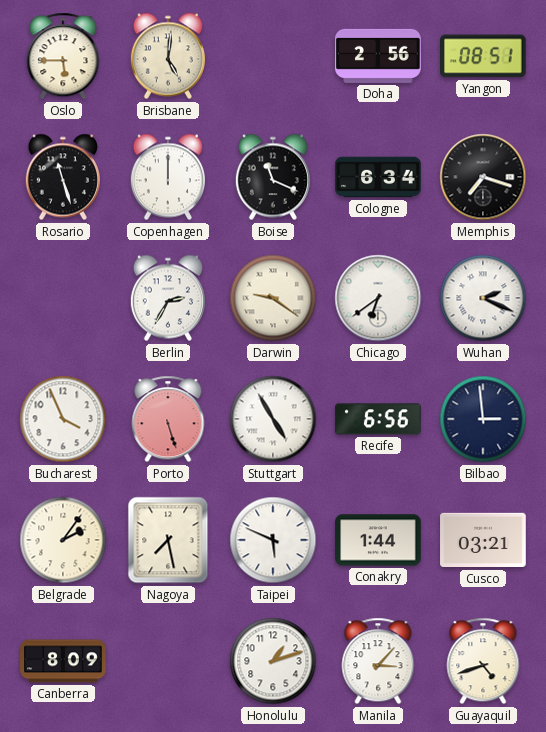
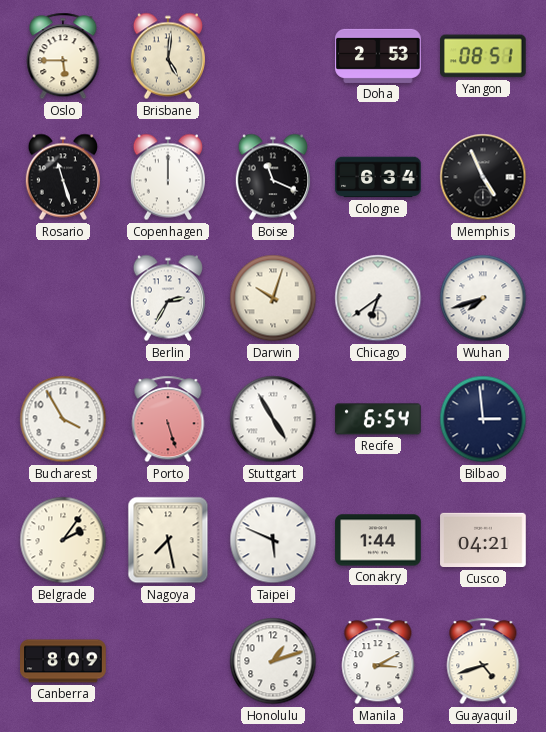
Doha: 2:56 -> 2:53
Memphis: 7:18 -> 4:56
Darwin: 9:21 -> 10:03
Wuhan: 2:19 -> 7:42
Bucharest: 3:56 -> 3:55
Recife: 6:56 -> 6:54
Cusco: 03:21 -> 04:21
Manila: 3:07 -> 3:10
